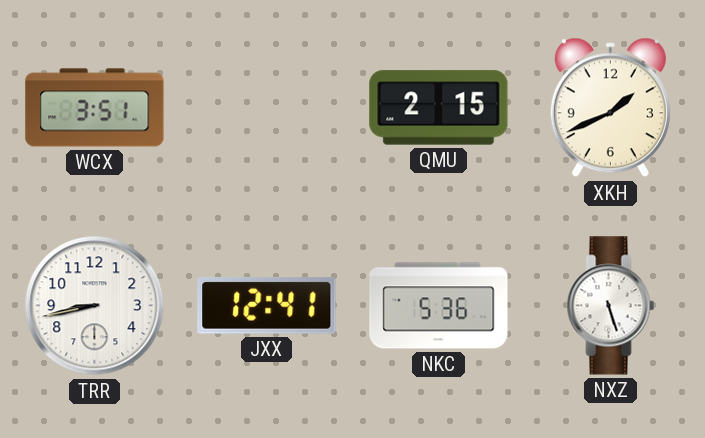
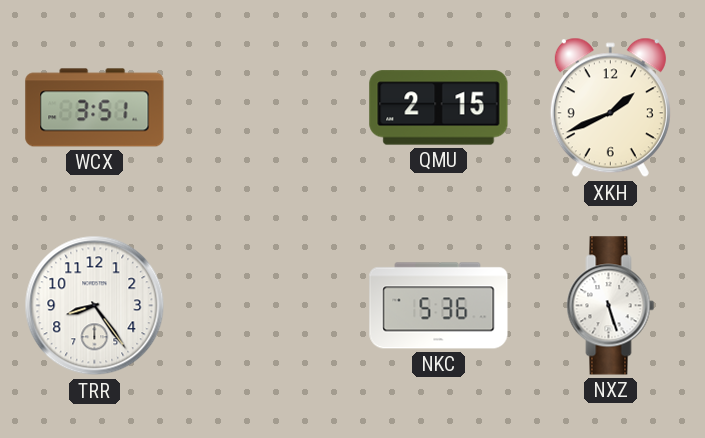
TRR: 8:43 -> 8:24
JXX: 12:41 -> none
